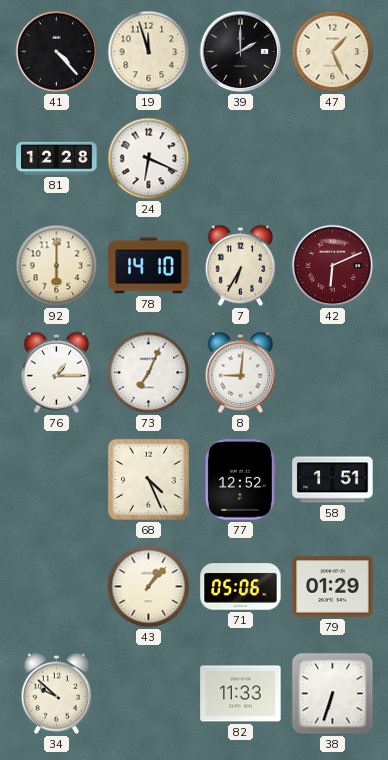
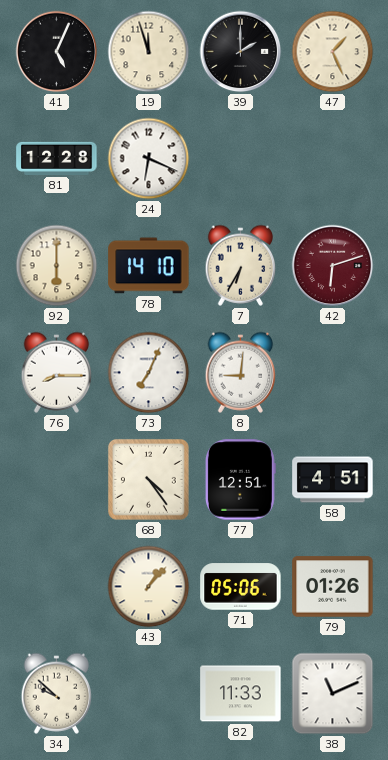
41: 4:23 -> 5:04
42: 6:11 -> 6:12
76: 1:15 -> 8:15
68: 4:26 -> 4:24
77: 12:52 -> 12:51
58: 1:51 -> 4:51
79: 01:29 -> 01:26
38: 6:33 -> 11:11
